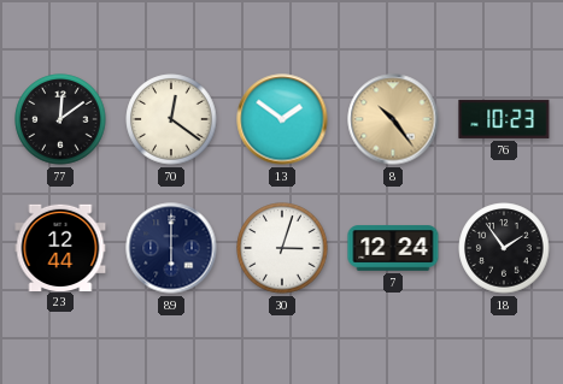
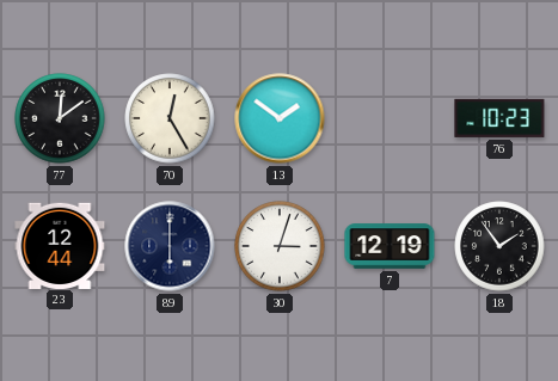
70: 12:21 -> 12:25
8: 10:24 -> none
7: 12:24 -> 12:19
